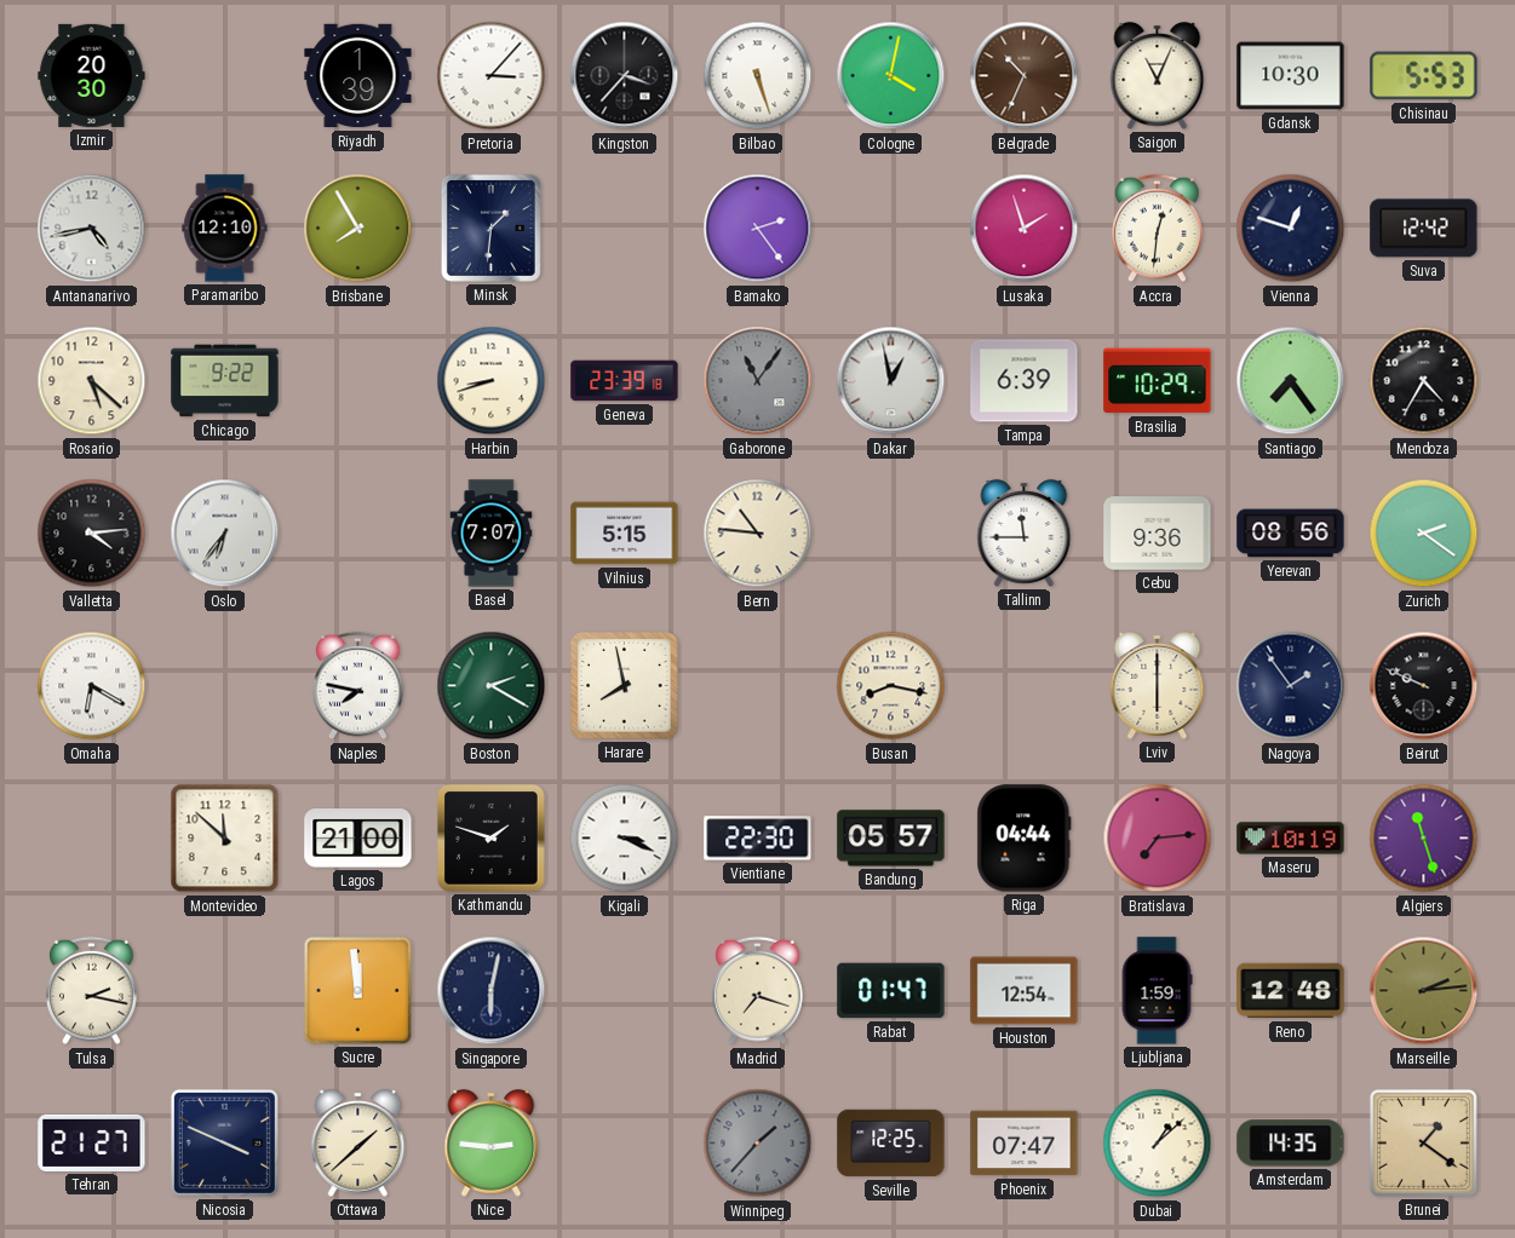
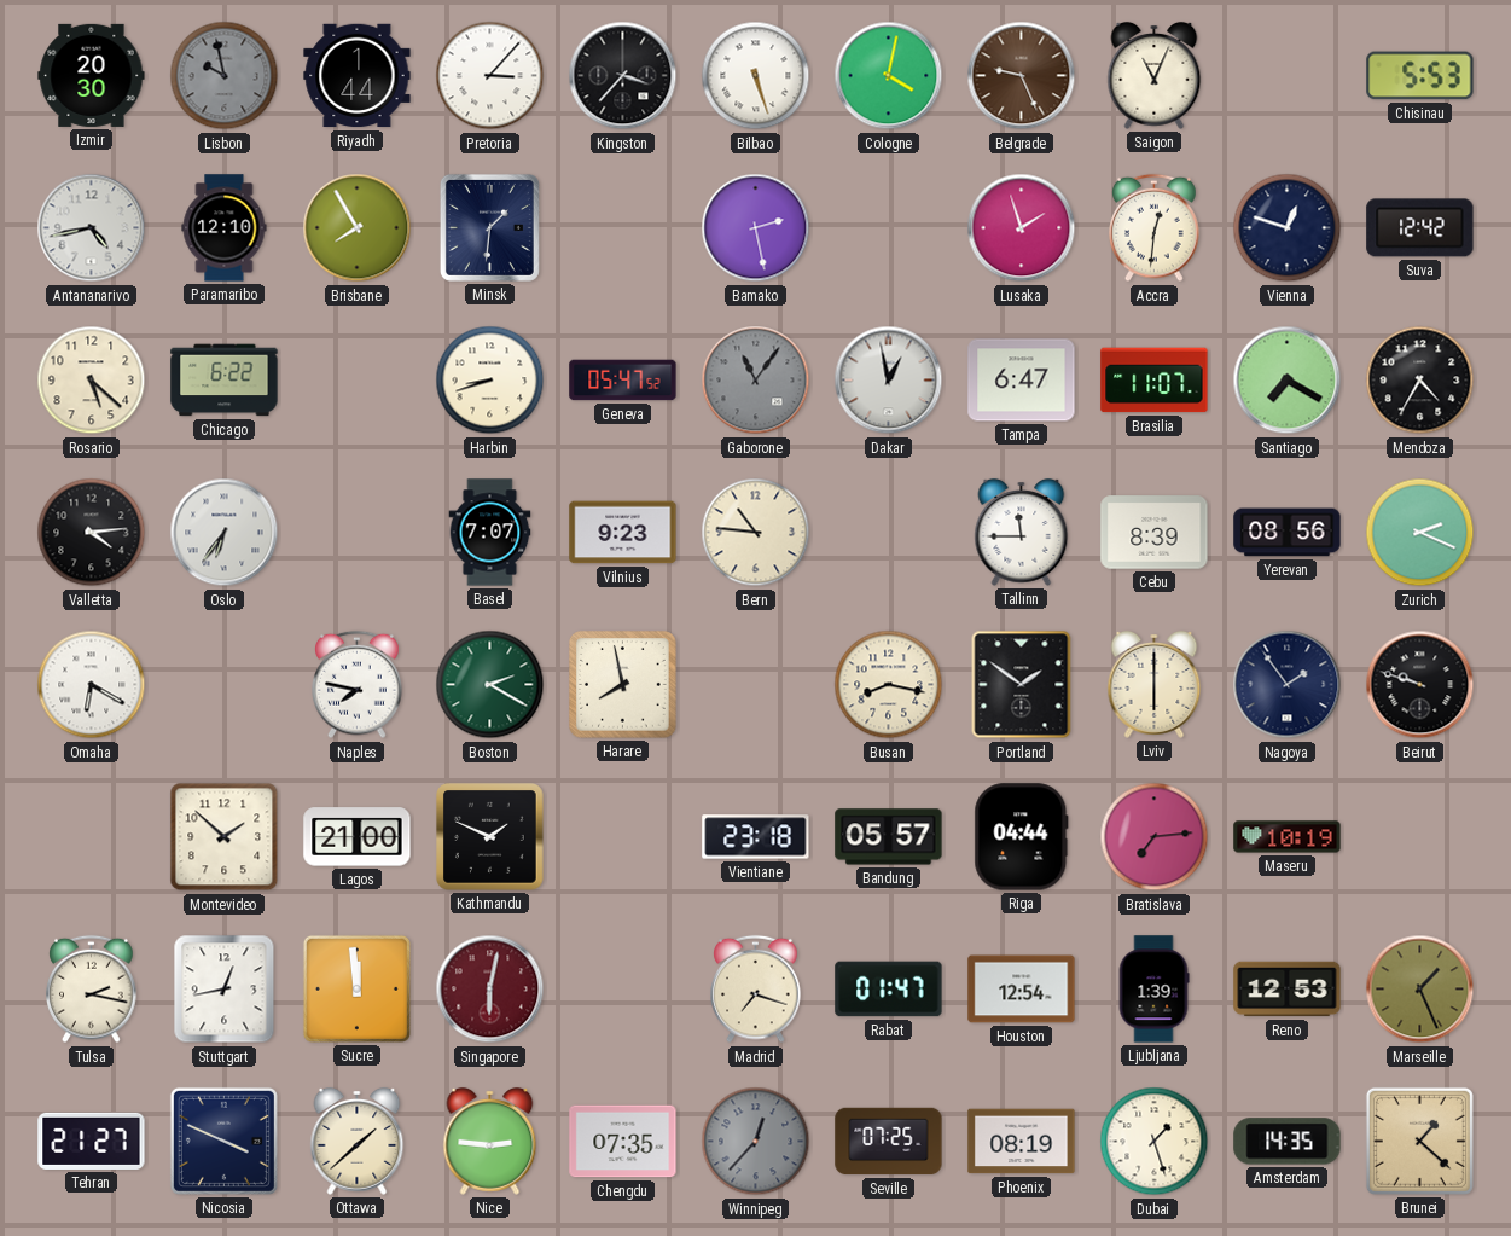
Lisbon: none -> 9:58
Riyadh: 1:39 -> 1:44
Belgrade: 10:34 -> 9:26
Gdansk: 10:30 -> none
Bamako: 2:24 -> 2:28
Chicago: 9:22 -> 6:22
Geneva: 23:39 -> 05:47
Tampa: 6:39 -> 6:47
Brasilia: 10:29 -> 11:07
Santiago: 7:24 -> 7:20
Vilnius: 5:15 -> 9:23
Cebu: 9:36 -> 8:39
Zurich: 2:21 -> 2:19
Portland: none -> 1:51
Beirut: 9:49 -> 9:48
Montevideo: 11:52 -> 1:52
Kathmandu: 1:48 -> 1:49
Kigali: 3:19 -> none
Vientiane: 22:30 -> 23:18
Algiers: 11:27 -> none
Stuttgart: none -> 12:43
Singapore dial: navy -> burgundy
Ljubljana: 1:59 -> 1:39
Reno: 12:48 -> 12:53
Marseille: 2:14 -> 1:26
Chengdu: none -> 07:35
Winnipeg: 1:37 -> 12:37
Seville: 12:25 -> 07:25
Phoenix: 07:47 -> 08:19
Dubai: 1:08 -> 1:27
Brunei: 1:21 -> 1:22
